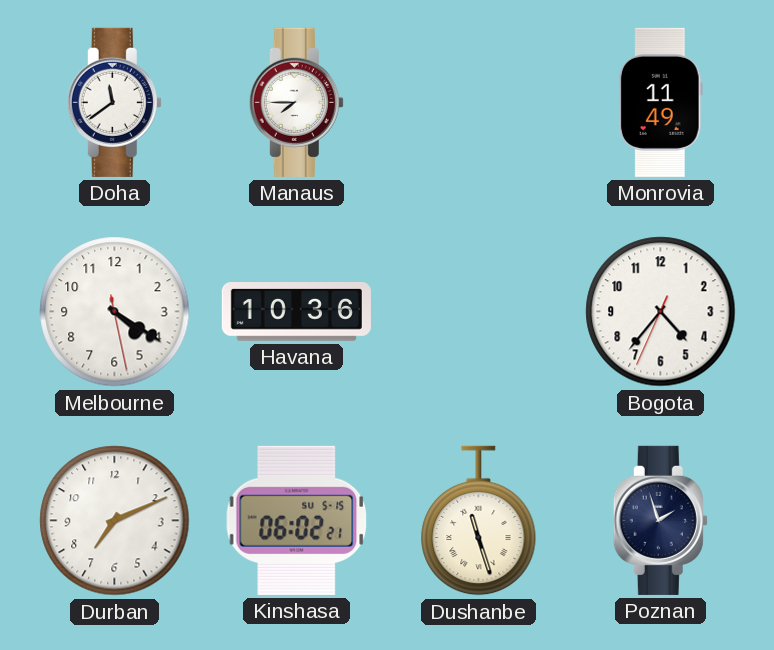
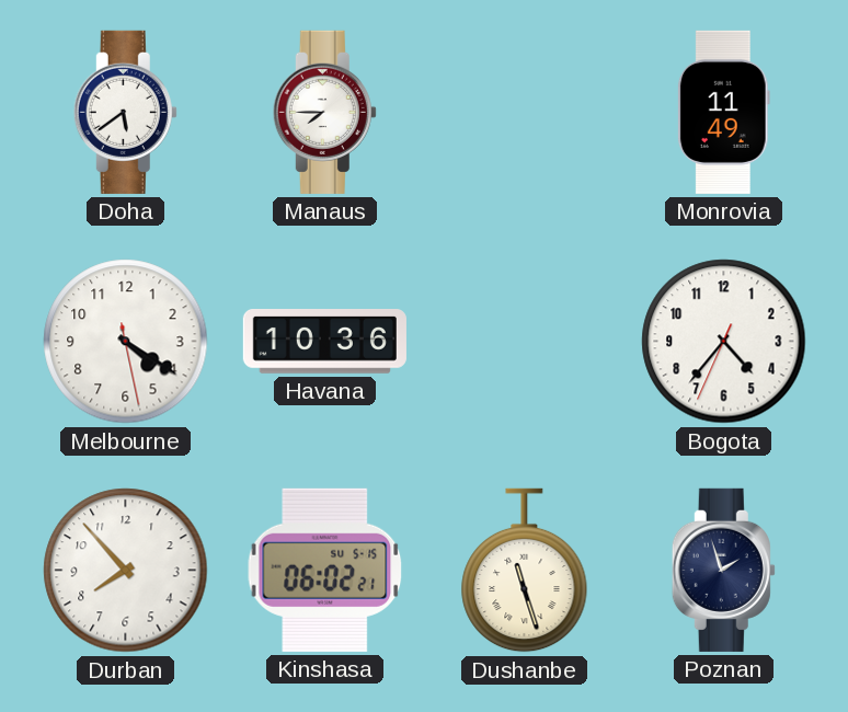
Doha: 11:39 -> 5:39
Durban: 7:11 -> 7:53
